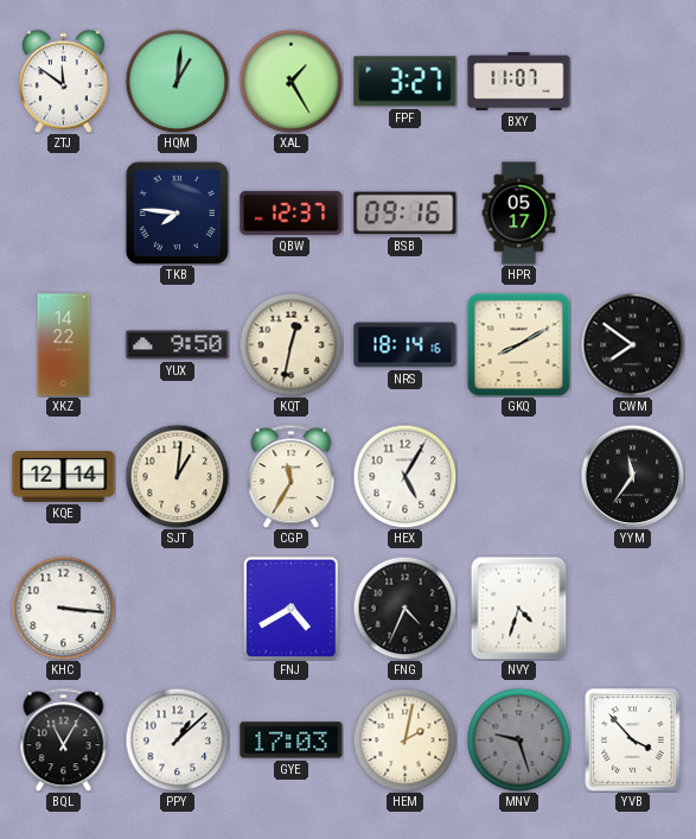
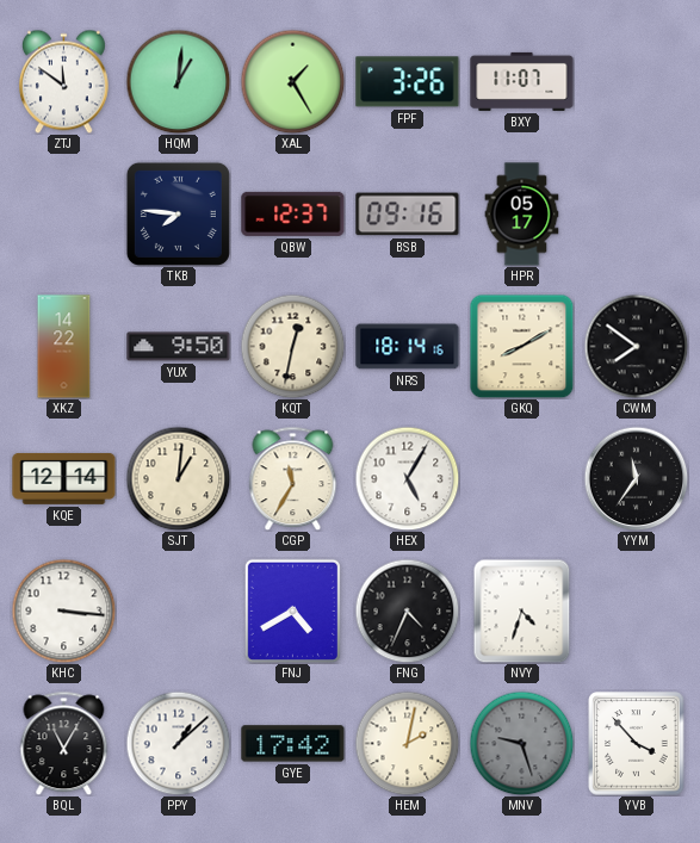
FPF: 3:27 -> 3:26
GYE: 17:03 -> 17:42
